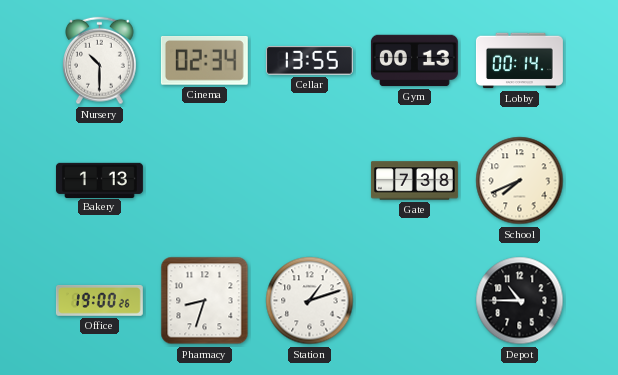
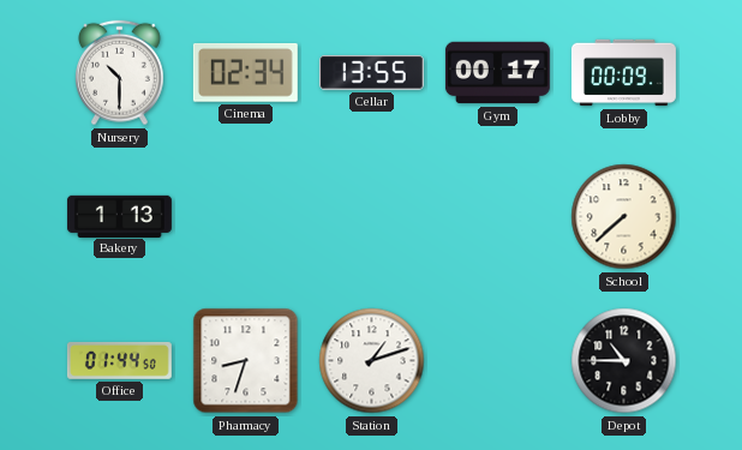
Gym: 00:13 -> 00:17
Lobby: 00:14 -> 00:09
Gate: 7:38 -> none
School: 7:41 -> 7:38
Office: 19:00 -> 01:44
